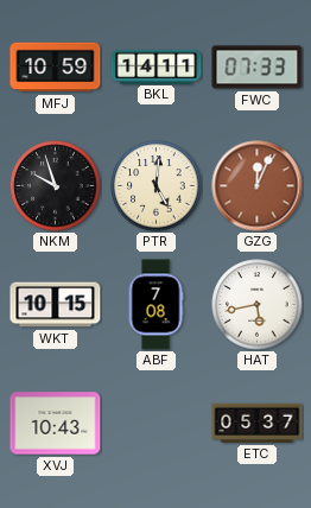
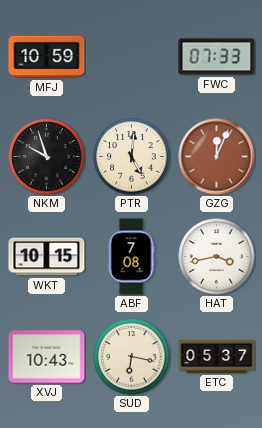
BKL: 14:11 -> none
HAT: 5:43 -> 3:43
SUD: none -> 6:17
